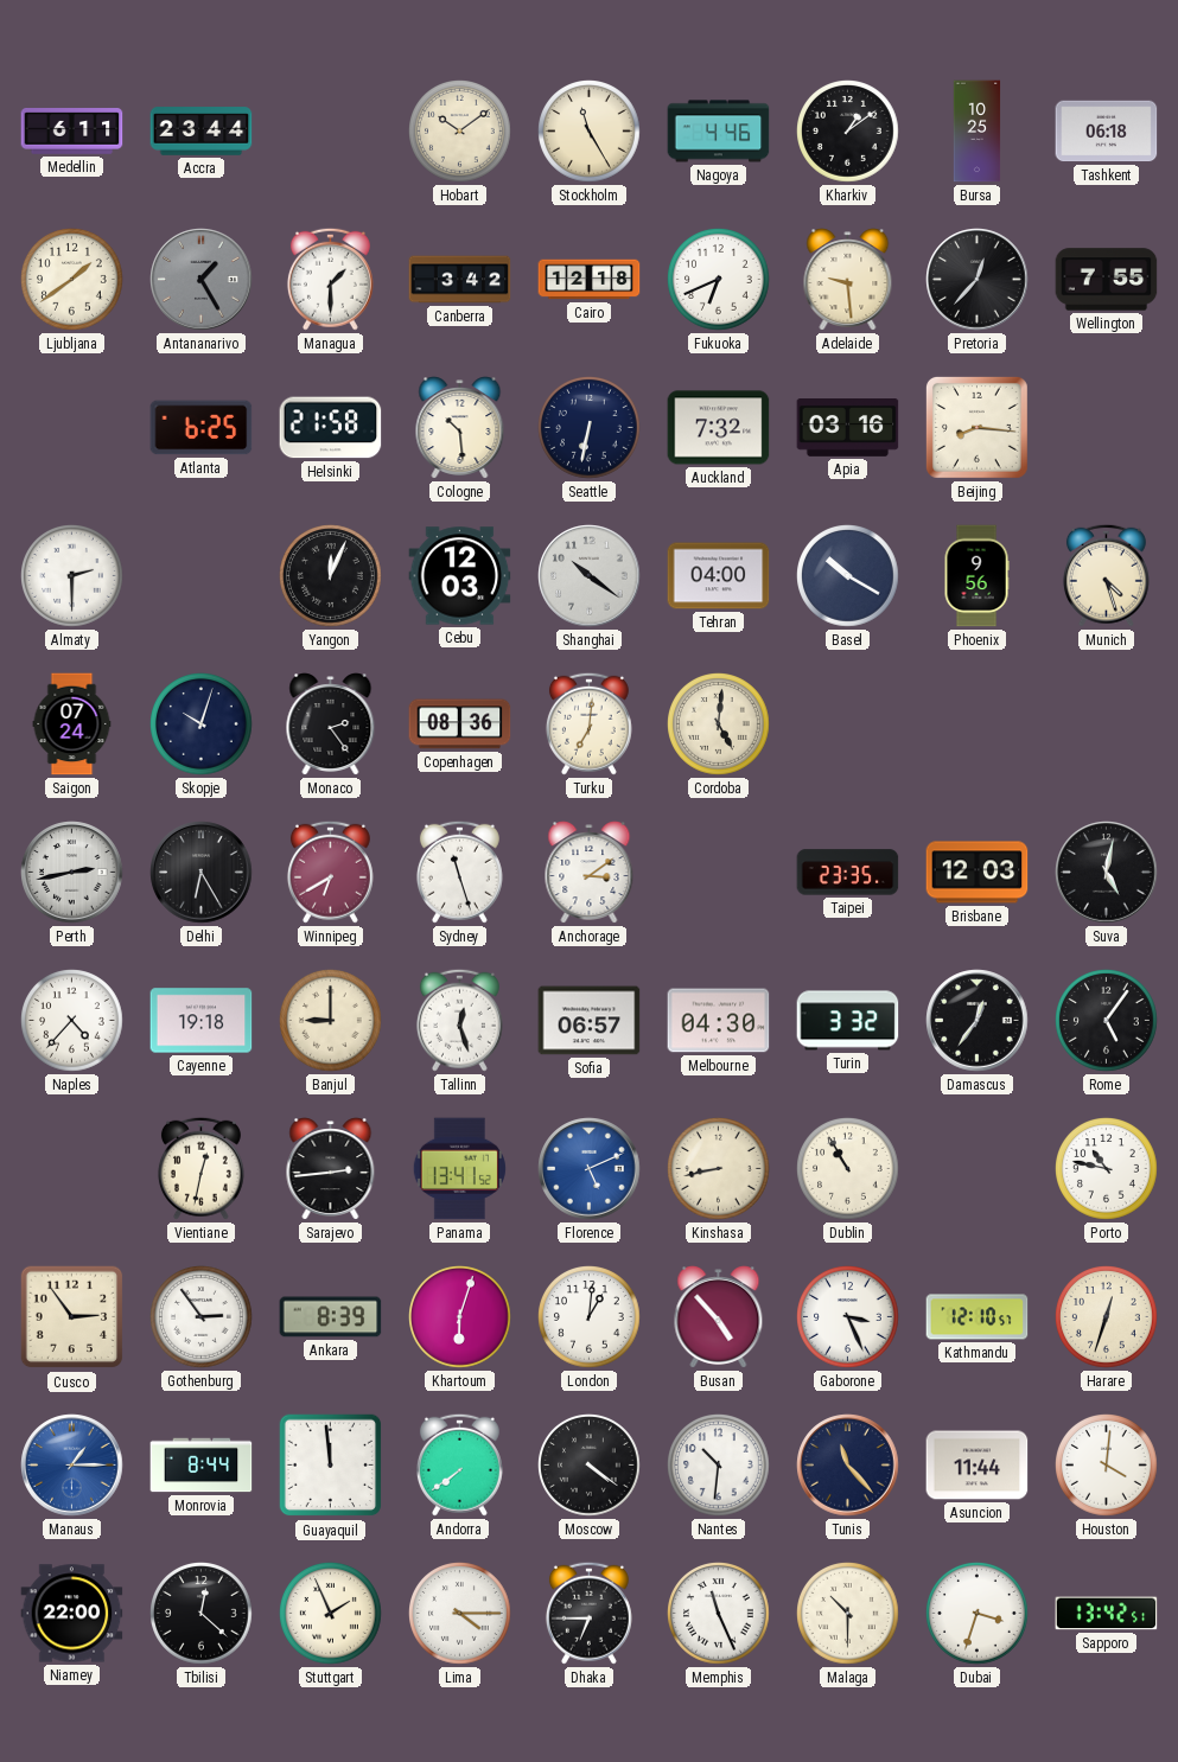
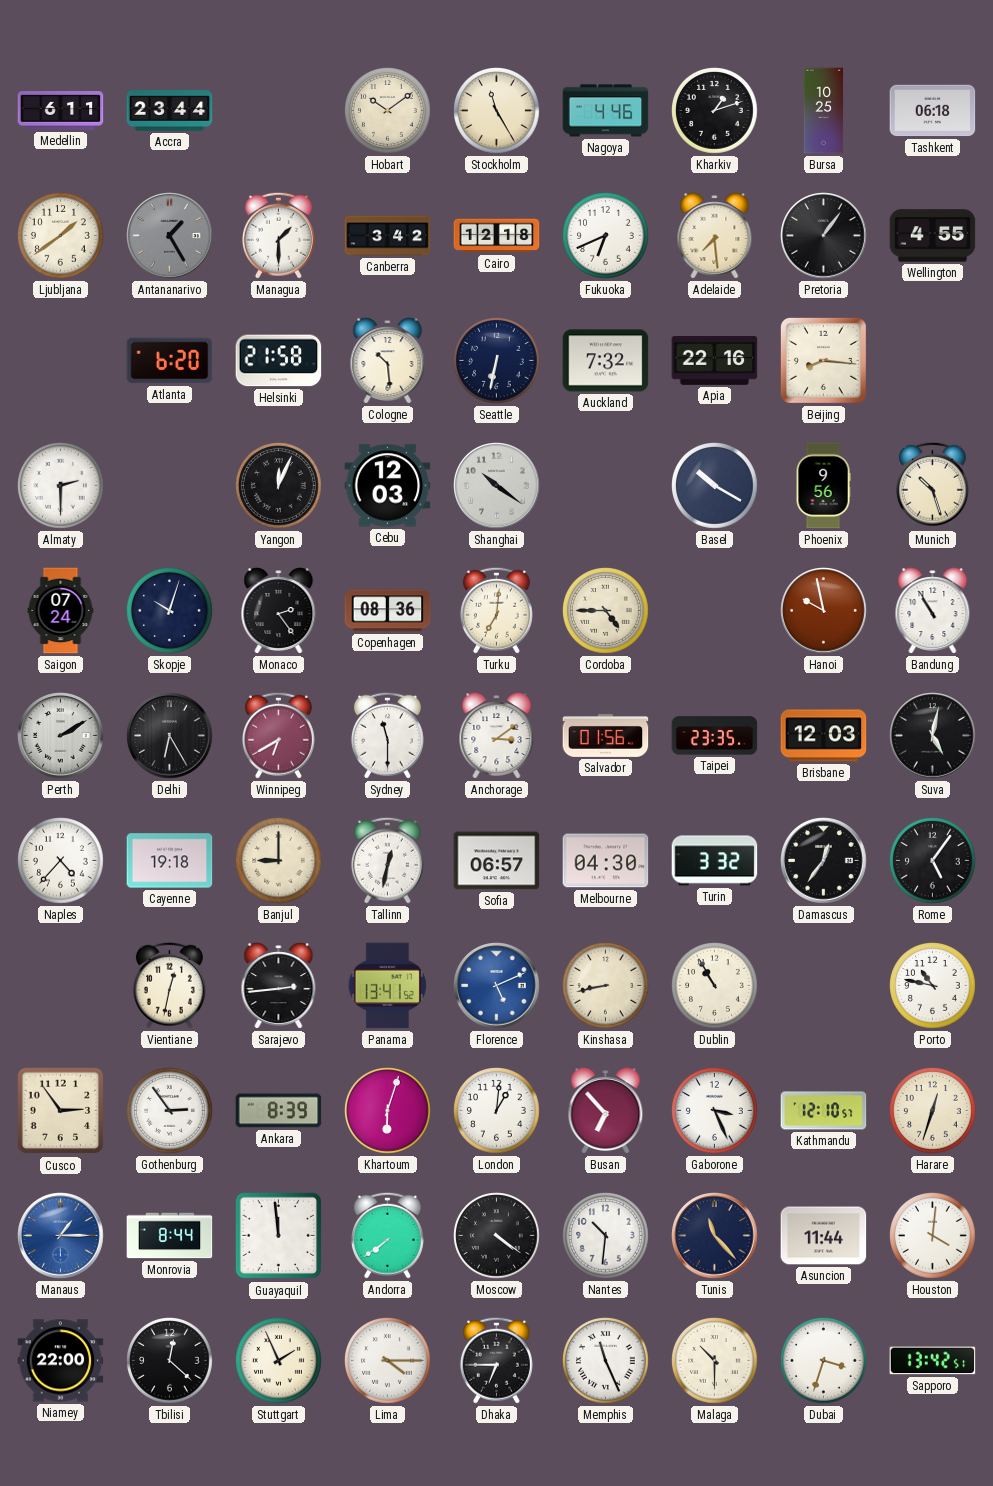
Kharkiv: 1:09 -> 1:12
Adelaide: 9:29 -> 7:29
Pretoria: 12:37 -> 1:06
Wellington: 7:55 -> 4:55
Atlanta: 6:25 -> 6:20
Apia: 03:16 -> 22:16
Tehran: 04:00 -> none
Munich: 4:27 -> 10:27
Cordoba: 5:01 -> 4:45
Hanoi: none -> 9:58
Bandung: none -> 10:55
Perth: 2:43 -> 2:10
Sydney: 11:27 -> 11:30
Salvador: none -> 01:56
Tallinn: 12:27 -> 12:32
Busan: 4:53 -> 6:53
